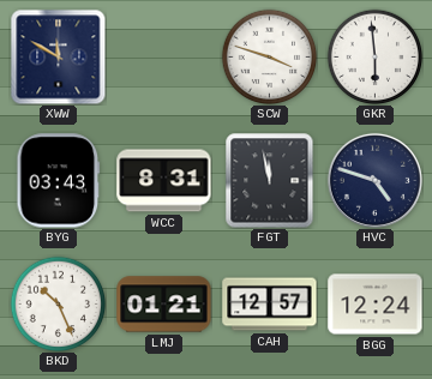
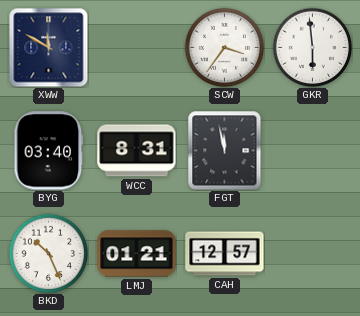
SCW: 3:48 -> 3:36
BYG: 03:43 -> 03:40
HVC: 4:48 -> none
BGG: 12:24 -> none
